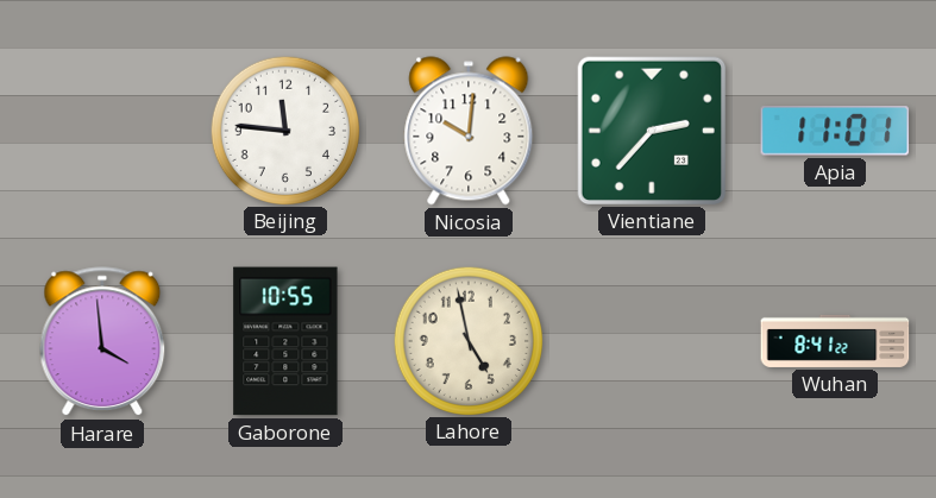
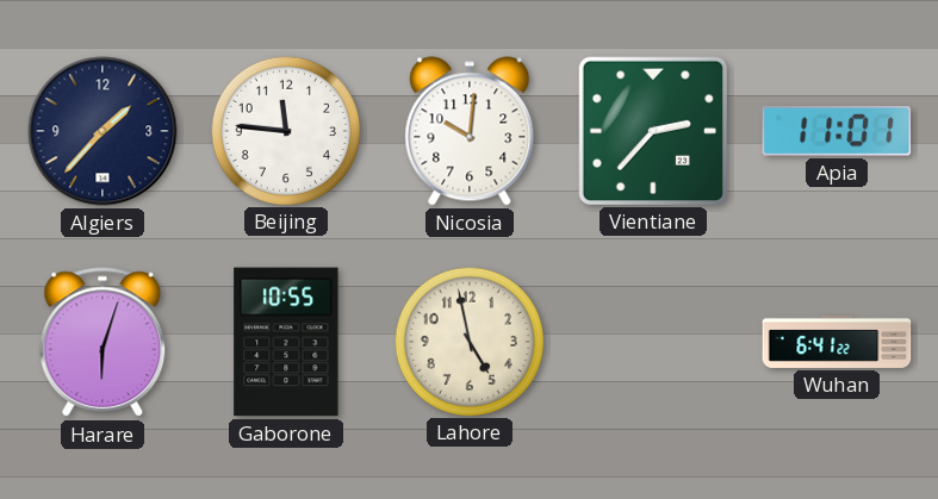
Algiers: none -> 1:37
Harare: 3:59 -> 6:03
Wuhan: 8:41 -> 6:41
